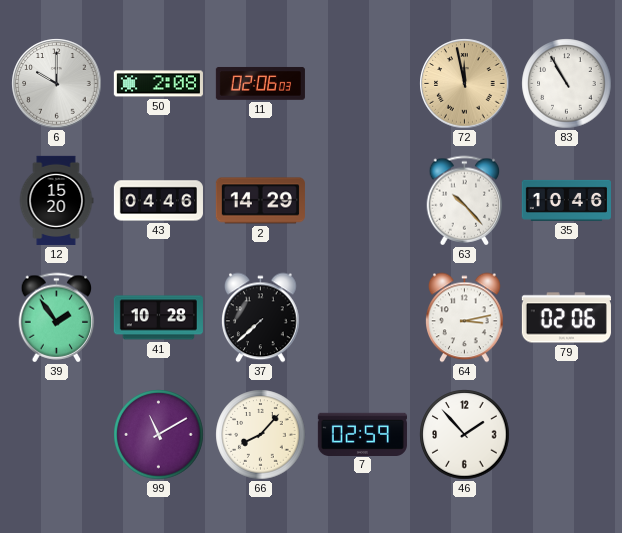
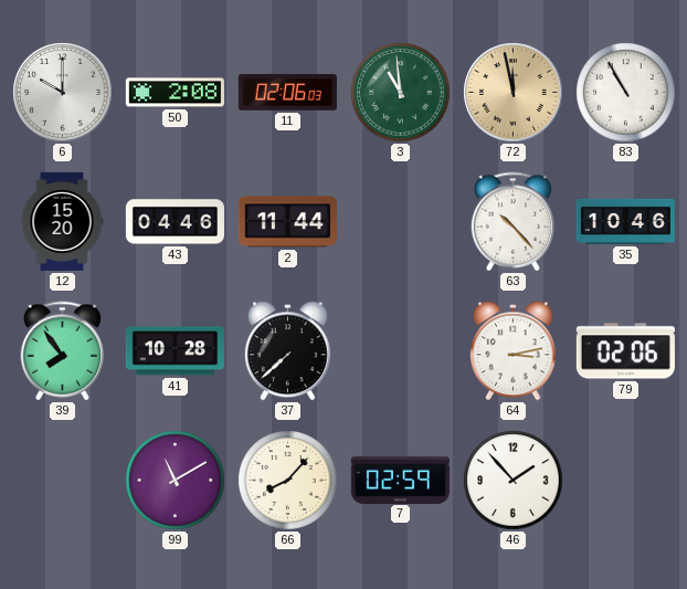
3: none -> 10:59
2: 14:29 -> 11:44
39: 1:54 -> 7:54
